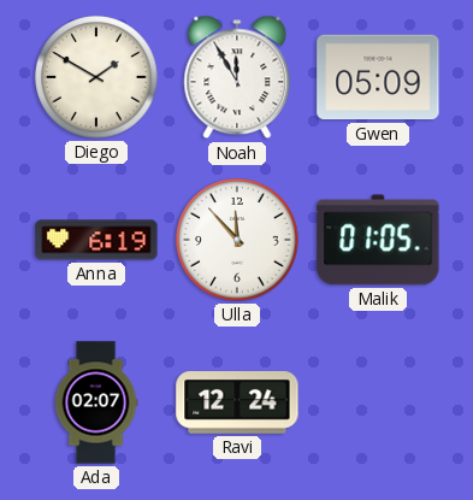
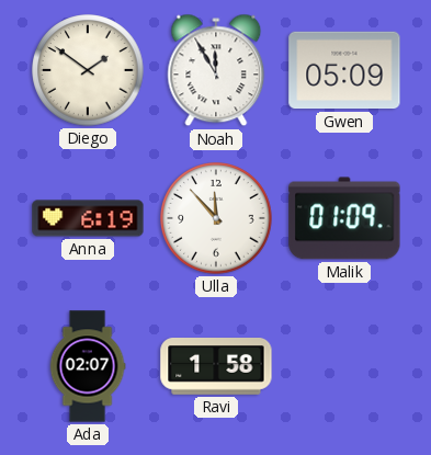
Diego: 1:50 -> 1:51
Malik: 01:05 -> 01:09
Ravi: 12:24 -> 1:58
